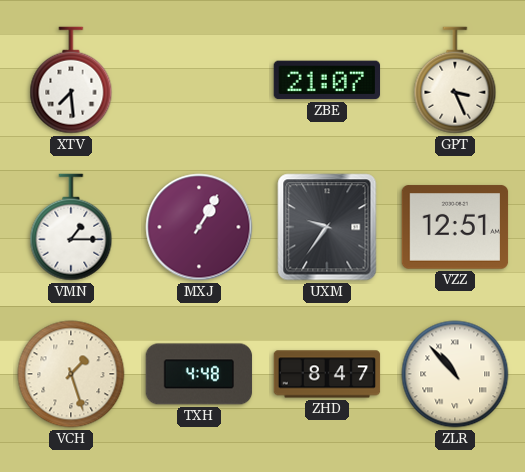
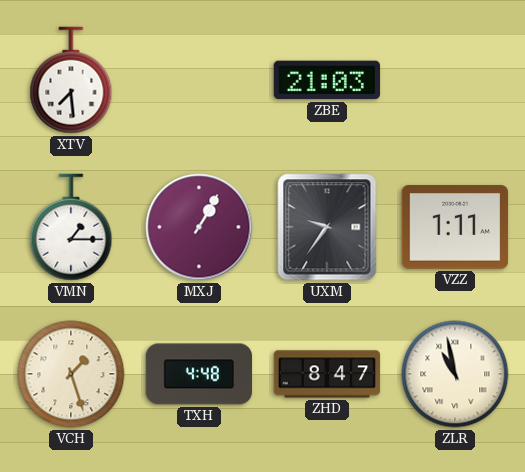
ZBE: 21:07 -> 21:03
GPT: 3:26 -> none
VZZ: 12:51 -> 1:11
ZLR: 10:53 -> 10:58
